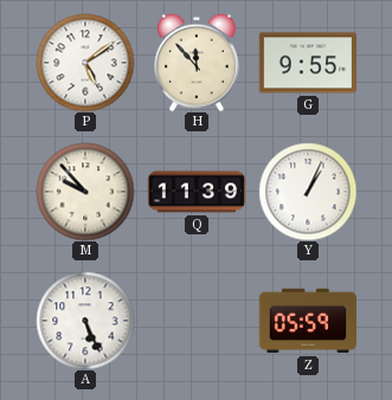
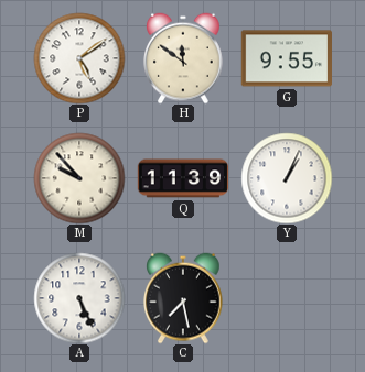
H: 11:53 -> 11:51
C: none -> 7:28
Z: 05:59 -> none
